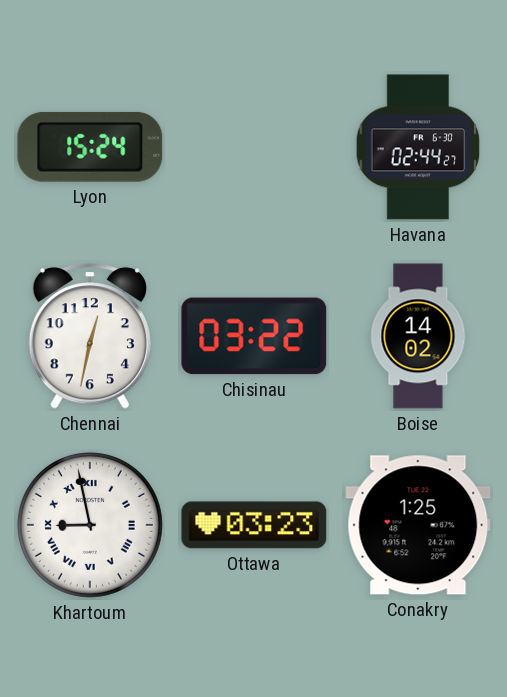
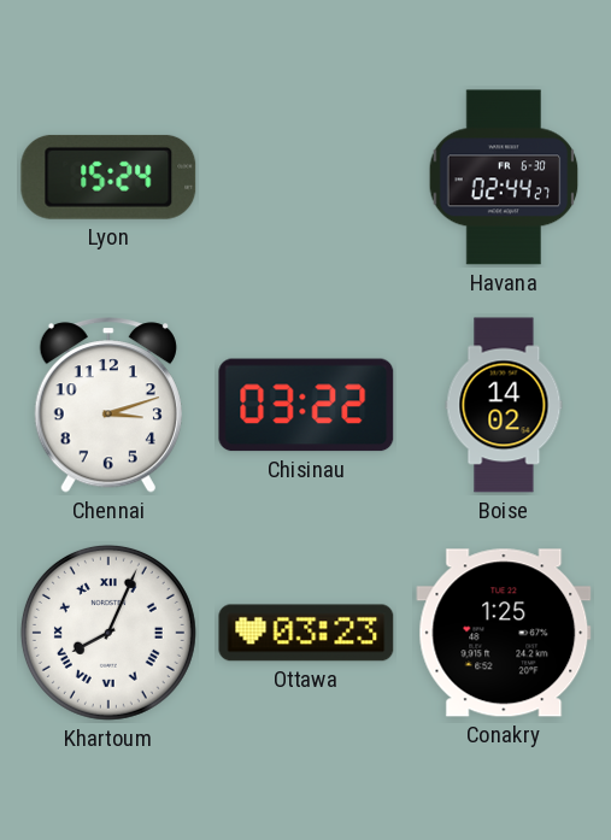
Chennai: 12:32 -> 3:12
Khartoum: 8:58 -> 8:04
